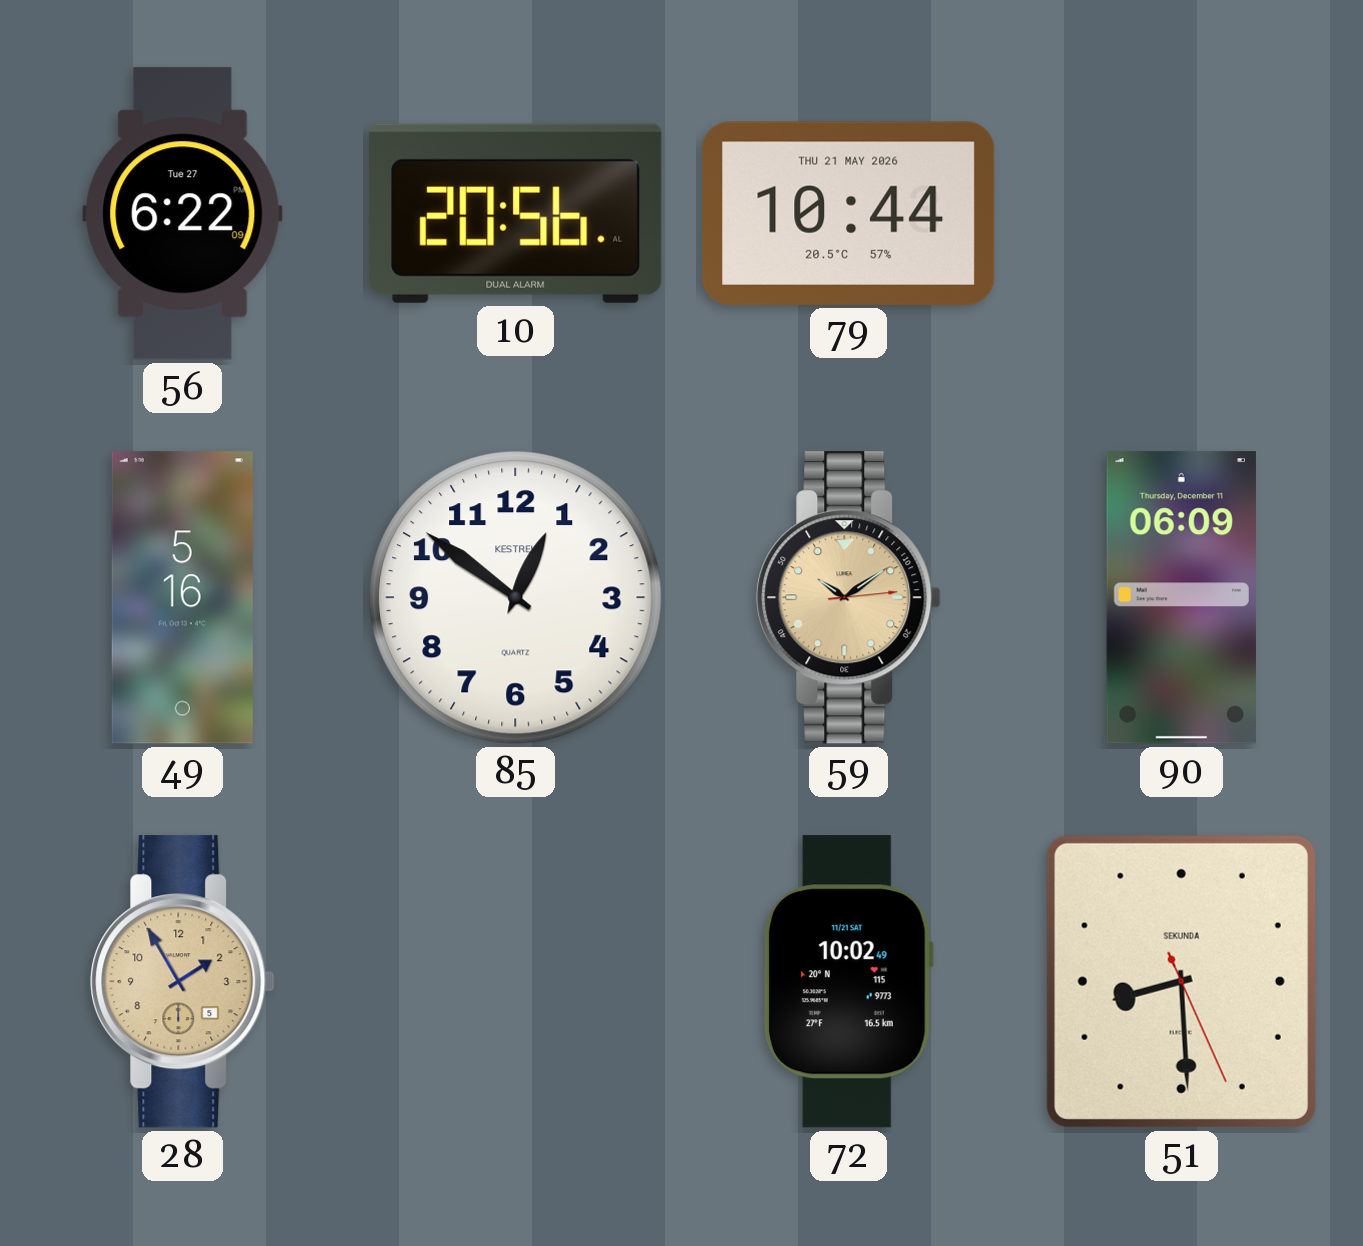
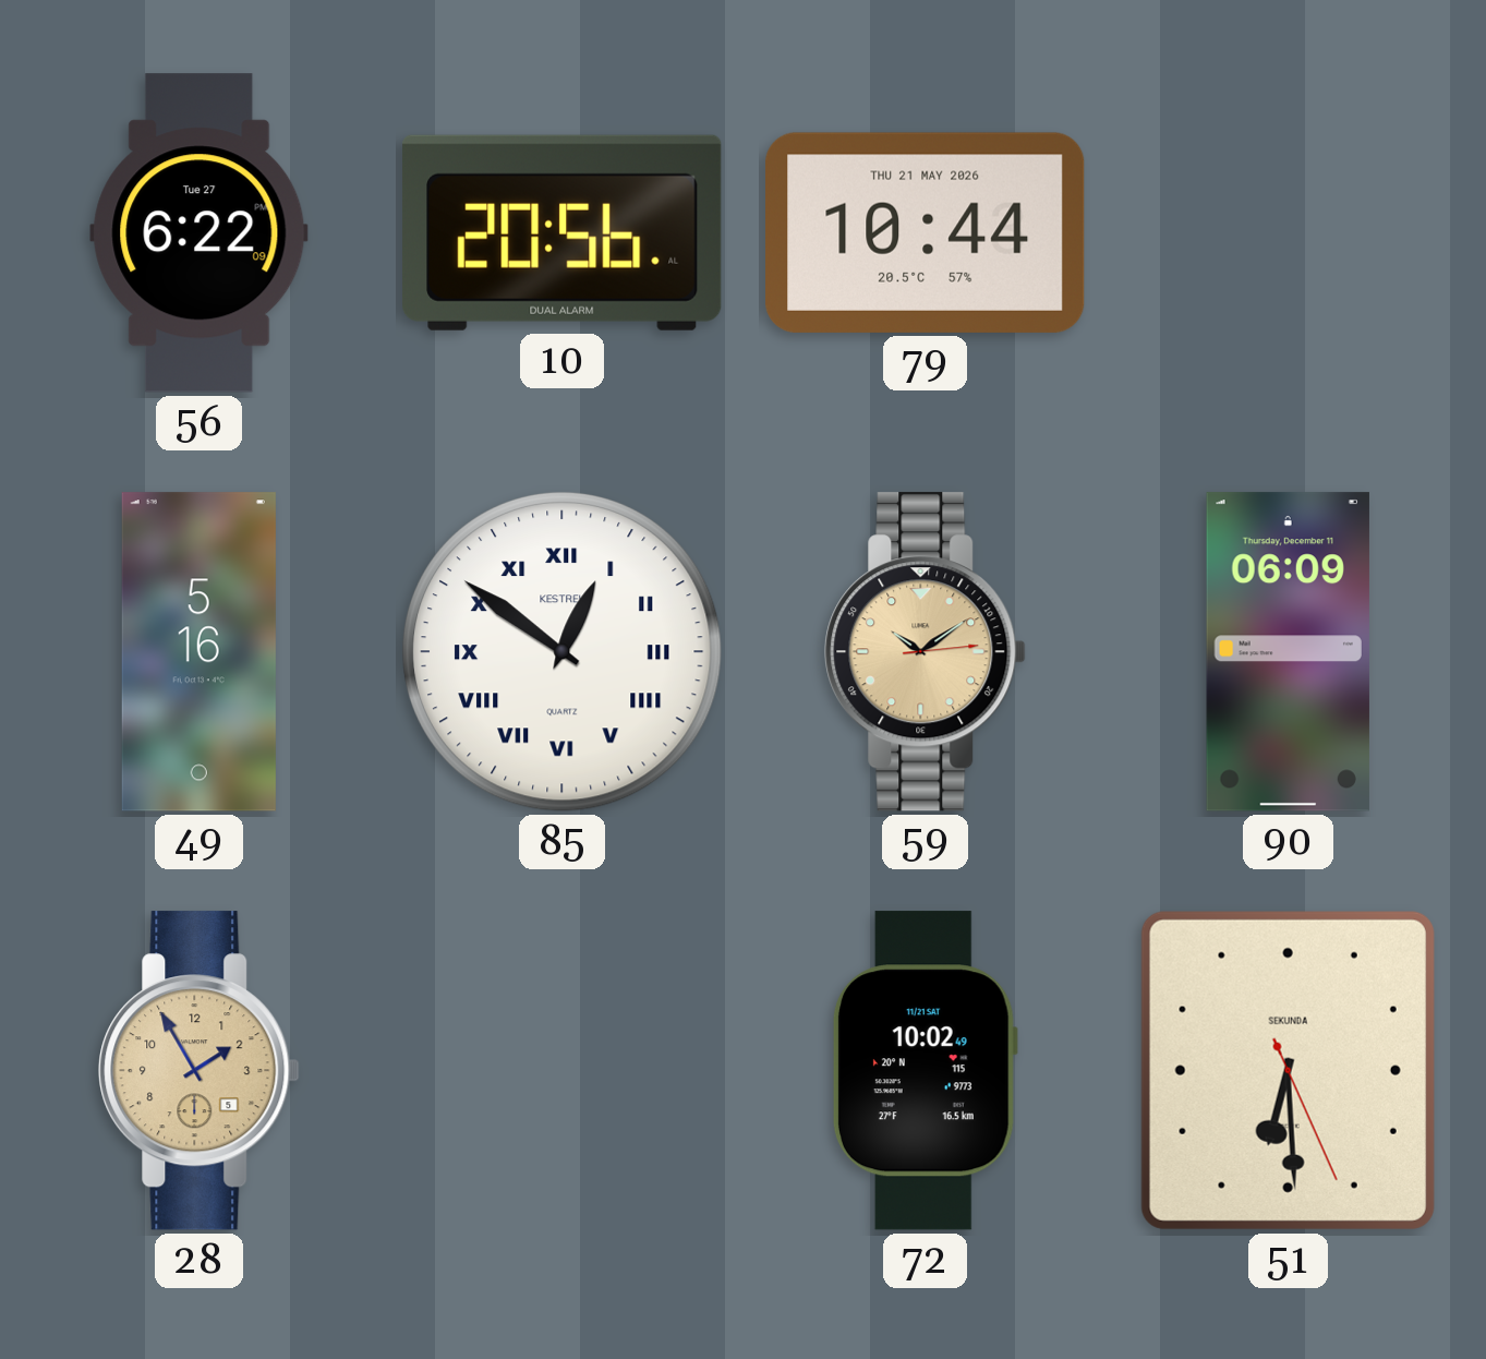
85 numerals: Arabic -> Roman
51: 8:29 -> 6:29
